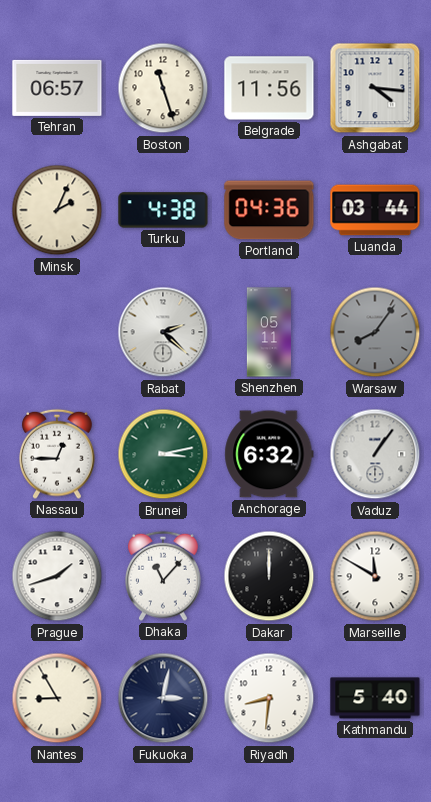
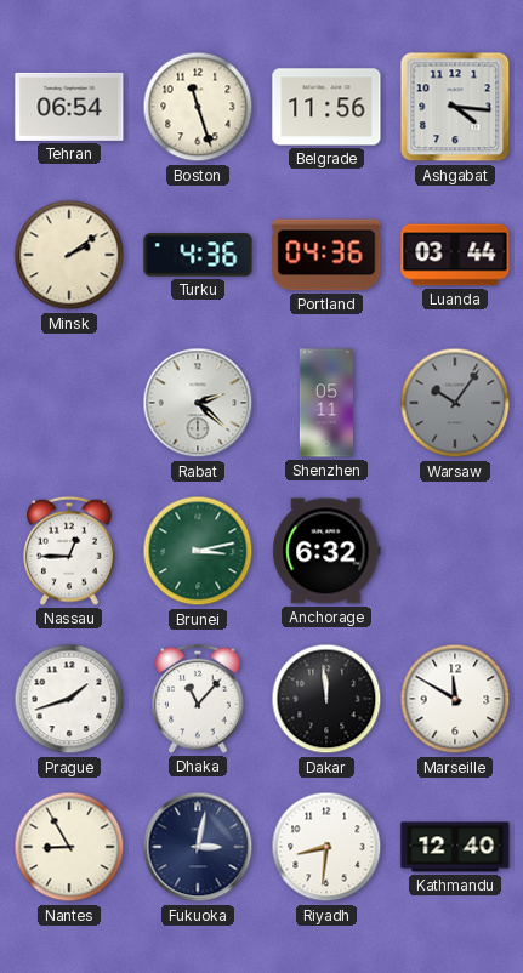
Tehran: 06:57 -> 06:54
Minsk: 2:04 -> 2:09
Turku: 4:38 -> 4:36
Warsaw: 8:06 -> 10:06
Vaduz: 1:06 -> none
Dakar: 12:00 -> 11:59
Kathmandu: 5:40 -> 12:40
